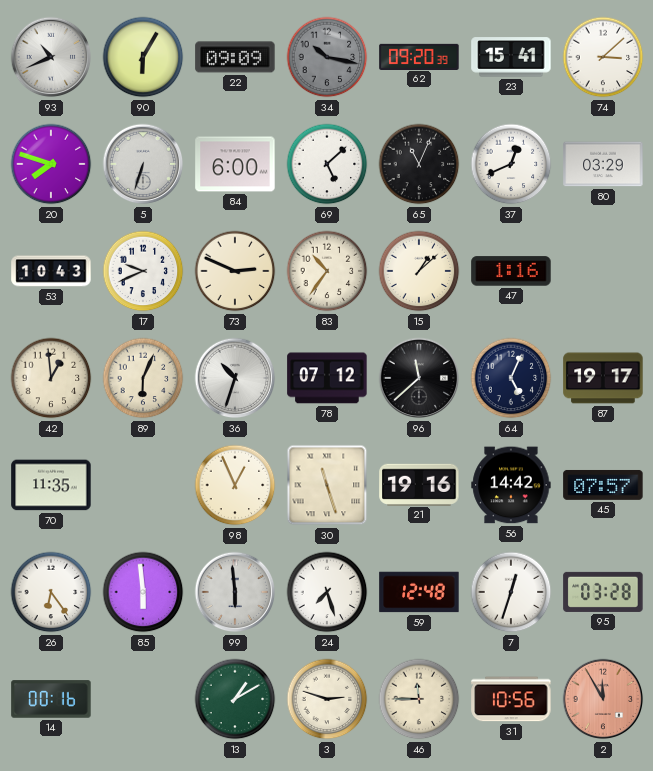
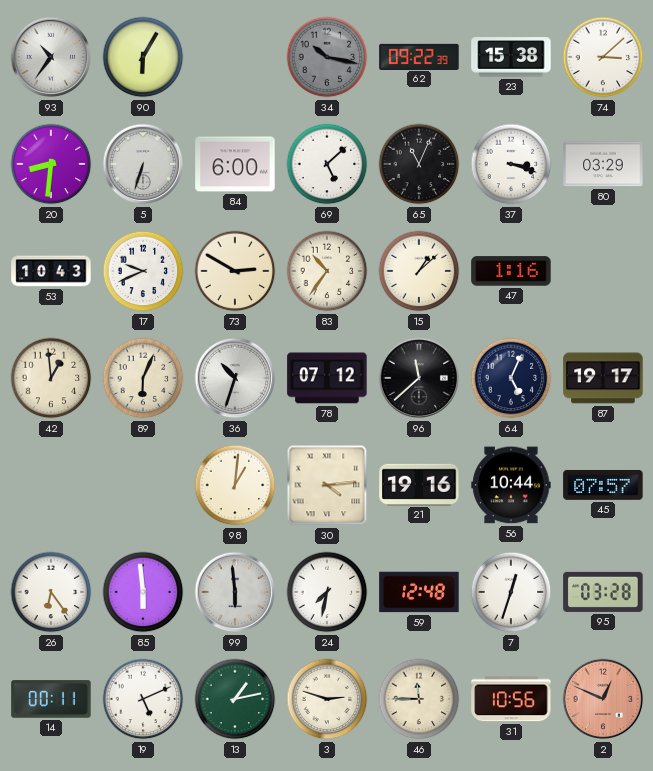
93: 10:41 -> 10:36
22: 09:09 -> none
62: 09:20 -> 09:22
23: 15:41 -> 15:38
20: 7:48 -> 8:31
37: 12:41 -> 3:18
73: 2:49 -> 2:50
70: 11:35 -> none
98: 12:56 -> 1:01
30: 11:27 -> 4:14
56: 14:42 -> 10:44
24: 7:27 -> 7:32
14: 00:16 -> 00:11
19: none -> 5:11
13: 1:10 -> 1:13
2: 11:55 -> 12:49
